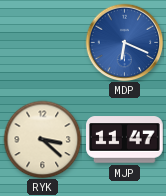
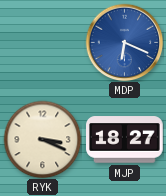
RYK: 3:22 -> 3:19
MJP: 11:47 -> 18:27
